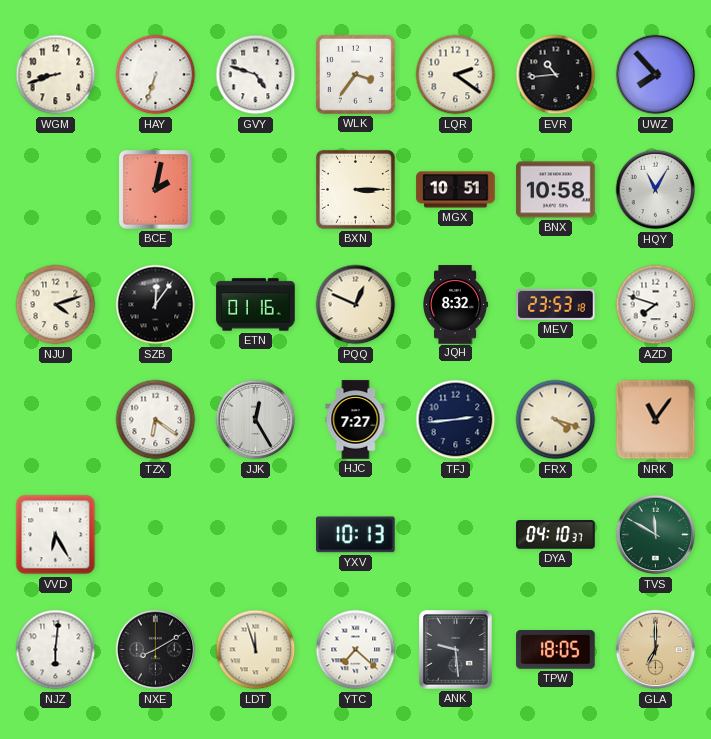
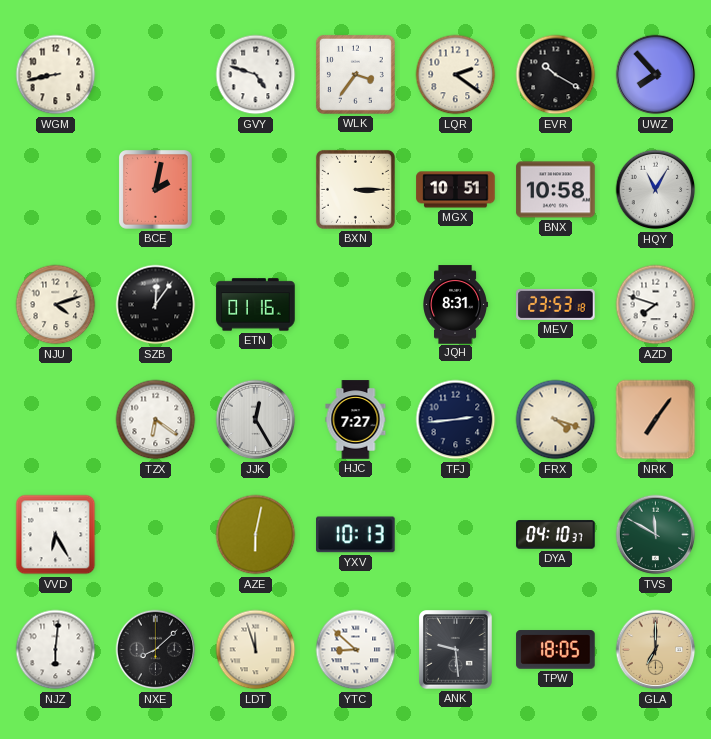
WGM: 8:42 -> 8:43
HAY: 6:33 -> none
EVR: 10:44 -> 10:20
PQQ: 12:49 -> none
JQH: 8:32 -> 8:31
NRK: 11:06 -> 7:06
AZE: none -> 6:02
NXE: 8:10 -> 8:08
YTC: 7:22 -> 8:52
